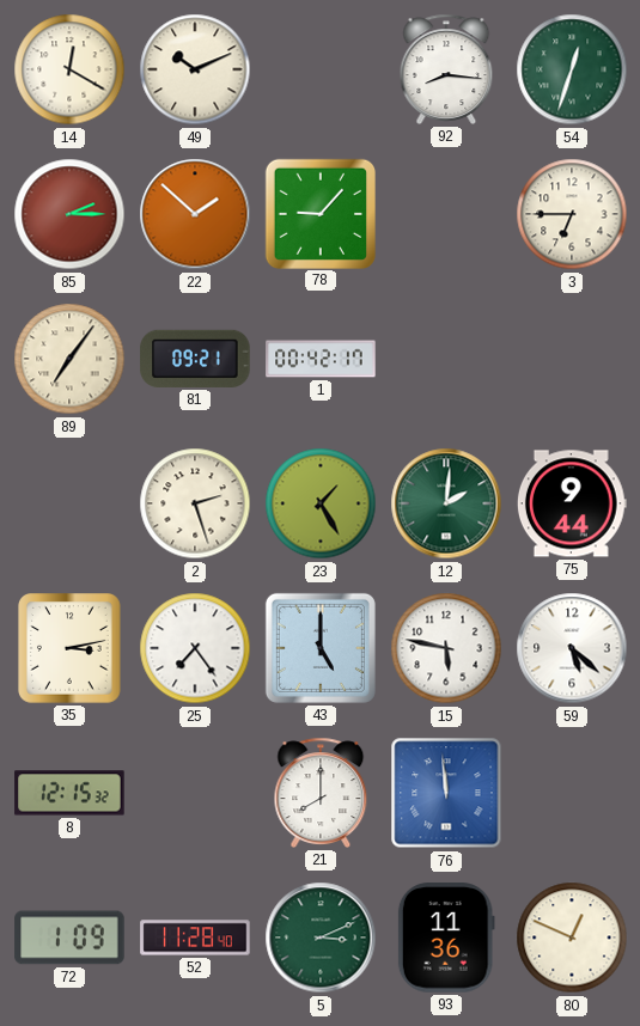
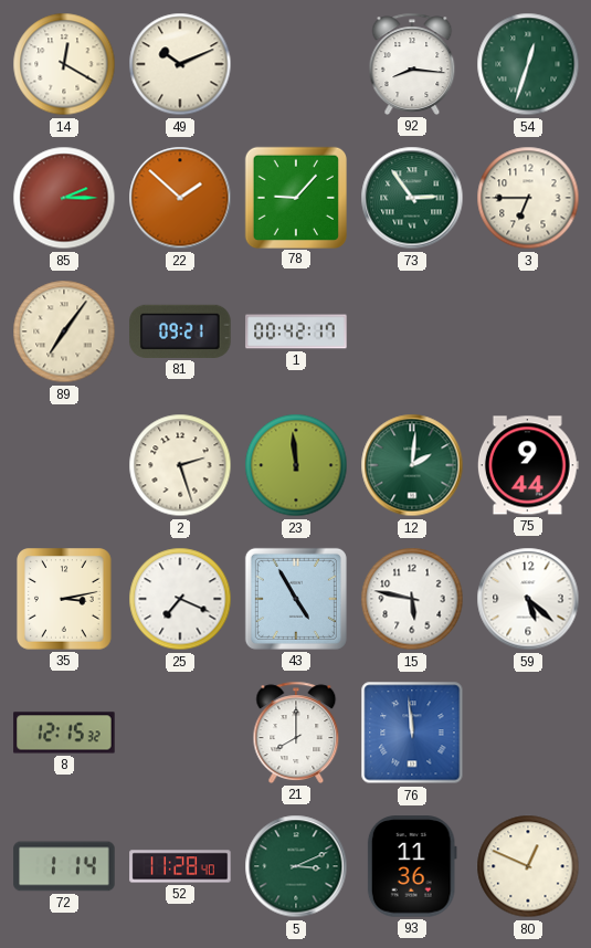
73: none -> 2:54
23: 1:25 -> 11:59
25: 7:24 -> 7:19
43: 5:00 -> 4:55
72: 1:09 -> 1:14
